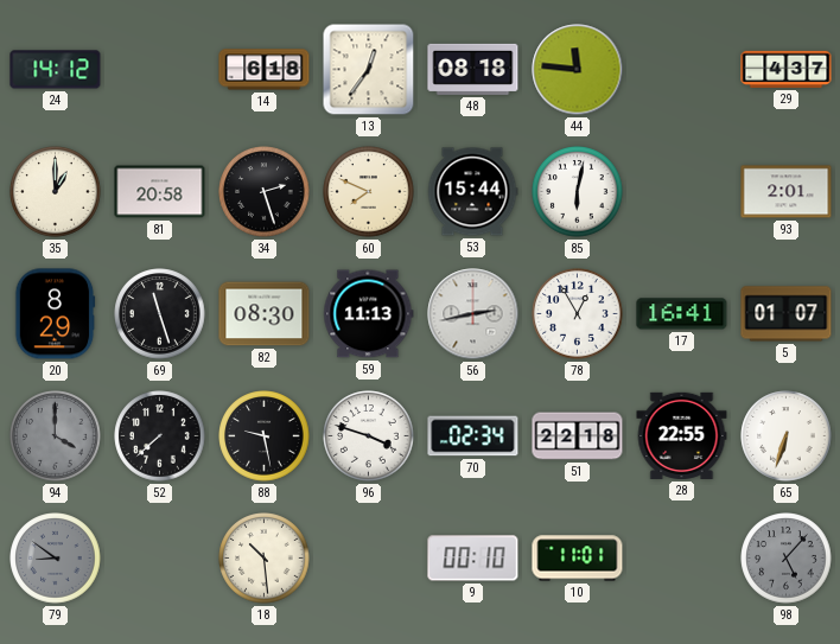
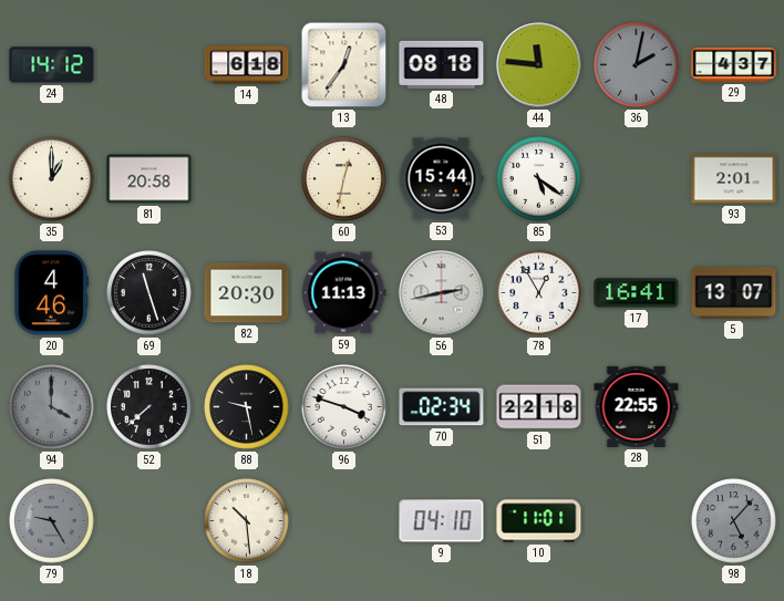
36: none -> 2:02
34: 2:27 -> none
60: 7:49 -> 12:32
85: 6:02 -> 5:21
20: 8:29 -> 4:46
82: 08:30 -> 20:30
5: 01:07 -> 13:07
65: 6:33 -> none
79: 8:51 -> 9:25
9: 00:10 -> 04:10
